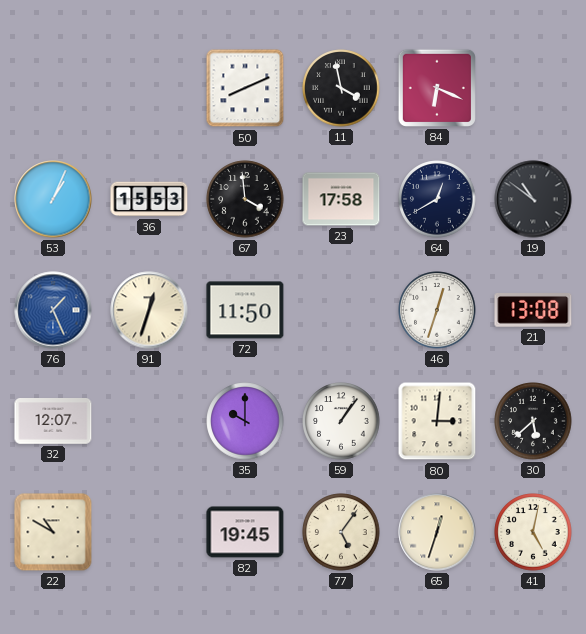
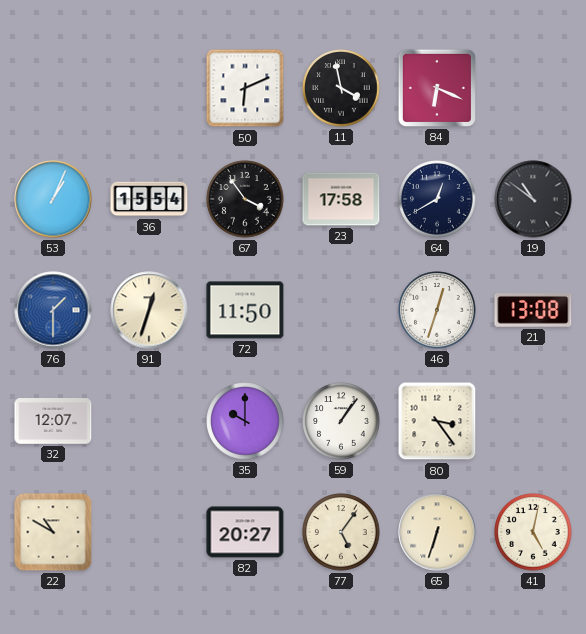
50: 8:11 -> 6:11
36: 15:53 -> 15:54
67: 3:59 -> 3:54
76: 1:26 -> 1:30
80: 3:01 -> 3:24
30: 5:38 -> none
82: 19:45 -> 20:27
65: 12:33 -> 6:33
